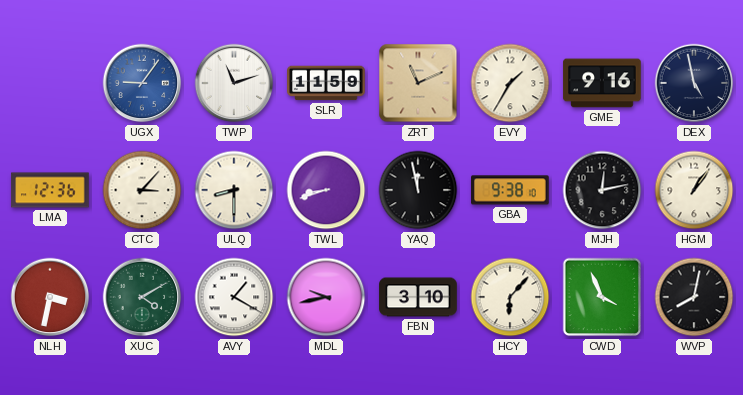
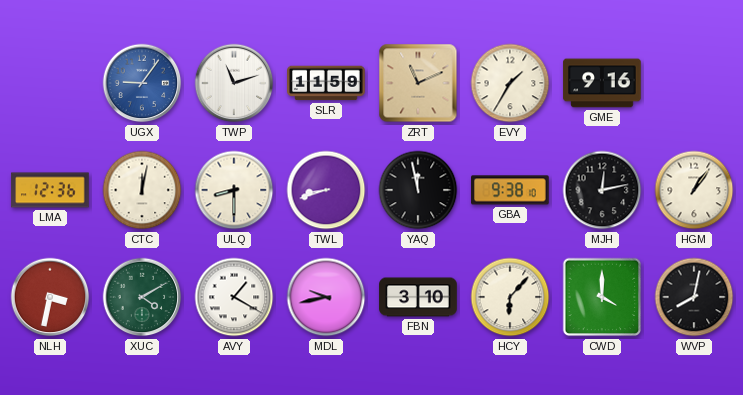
DEX: 4:58 -> none
CTC: 3:07 -> 12:02
CWD: 3:56 -> 4:00
